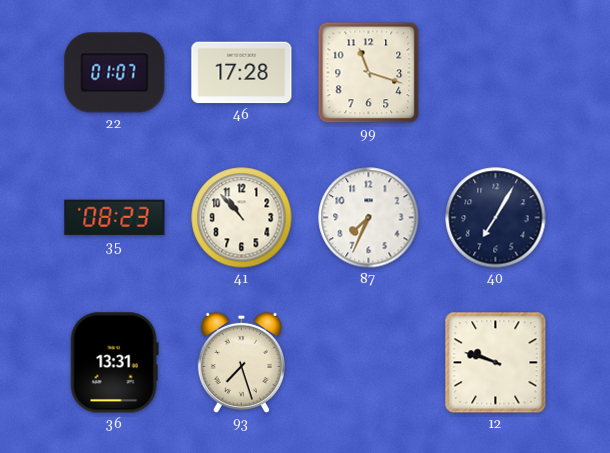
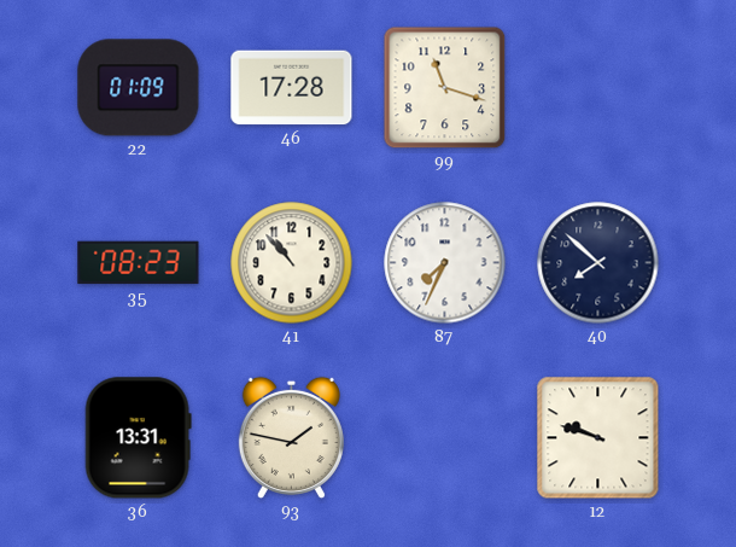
22: 01:07 -> 01:09
40: 7:05 -> 7:52
93: 7:27 -> 1:47
